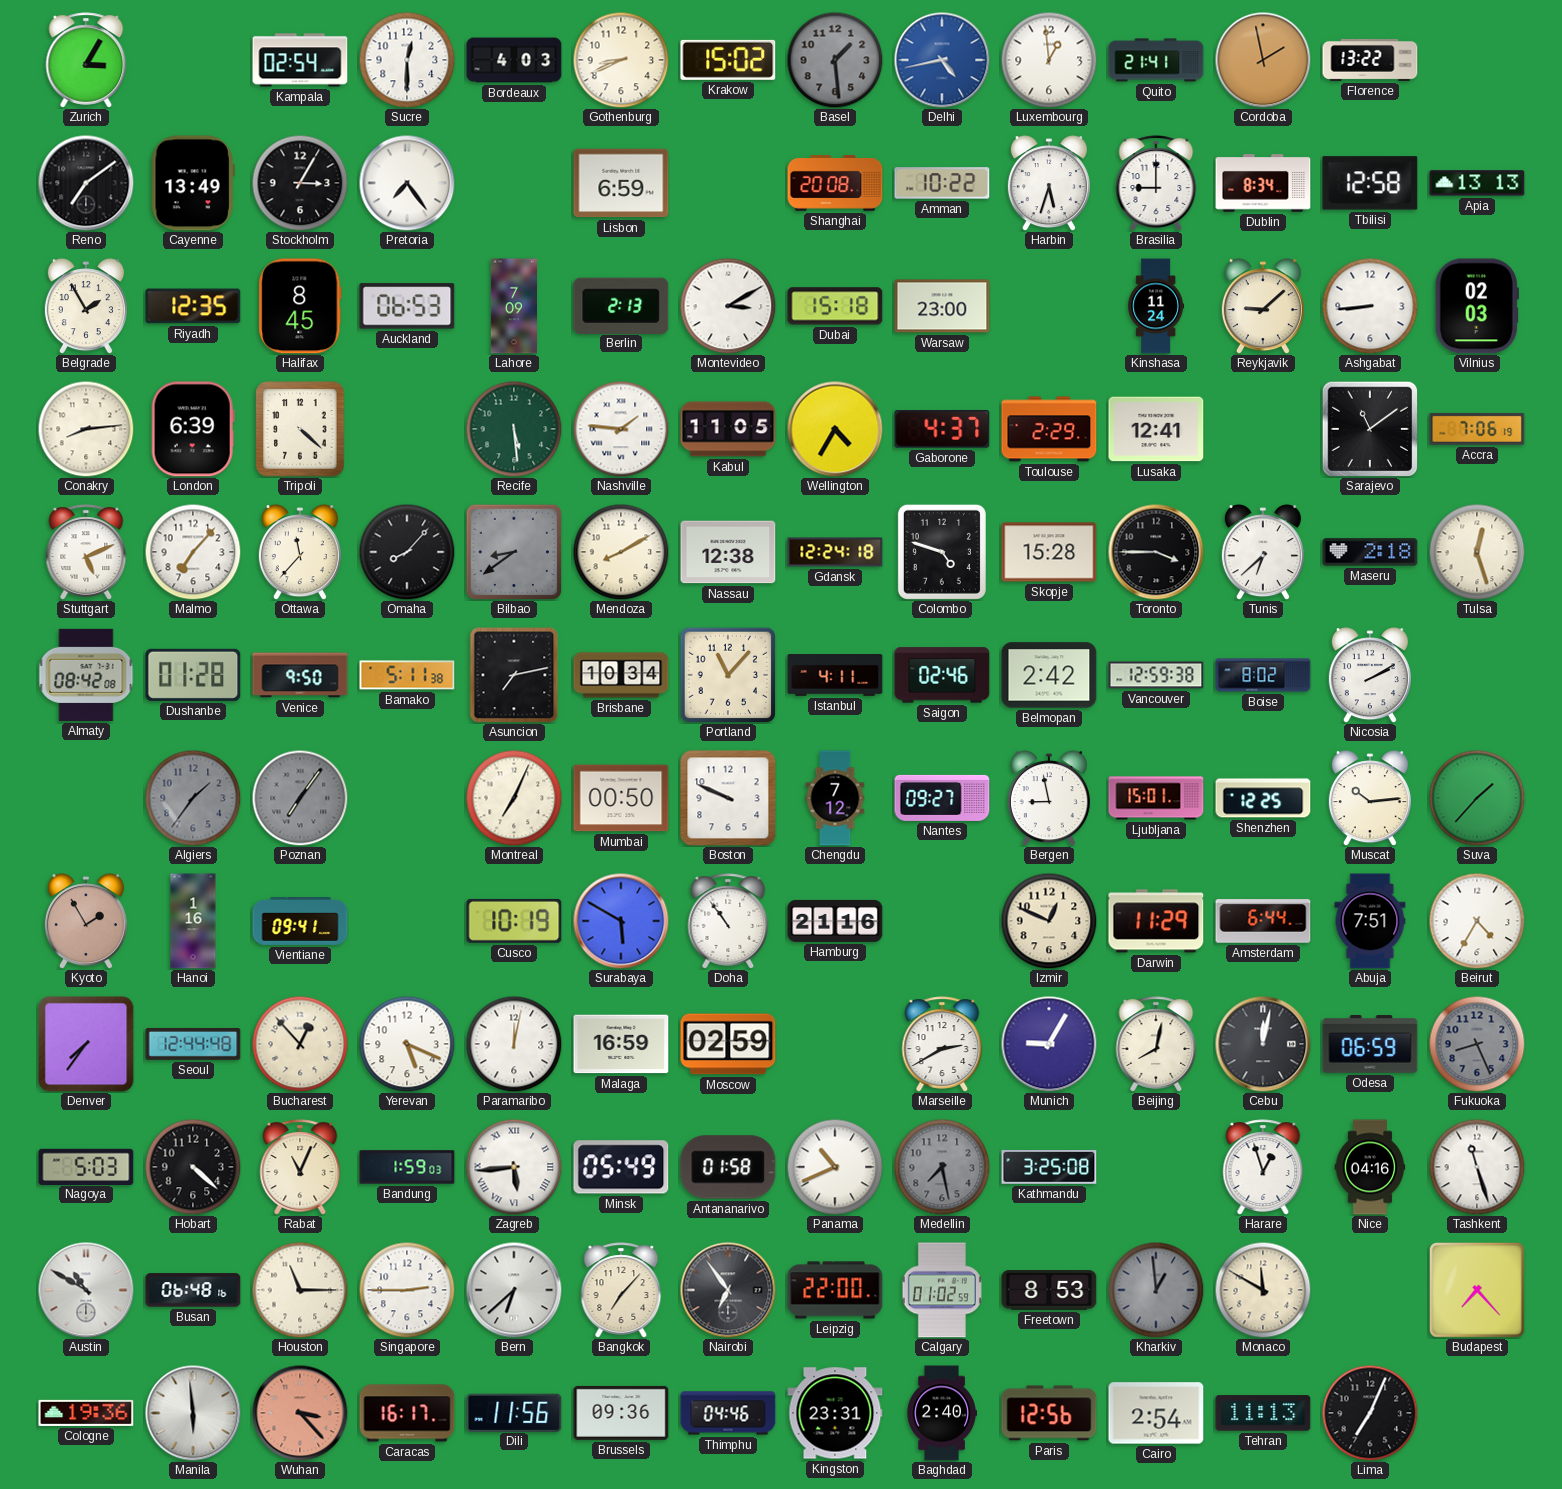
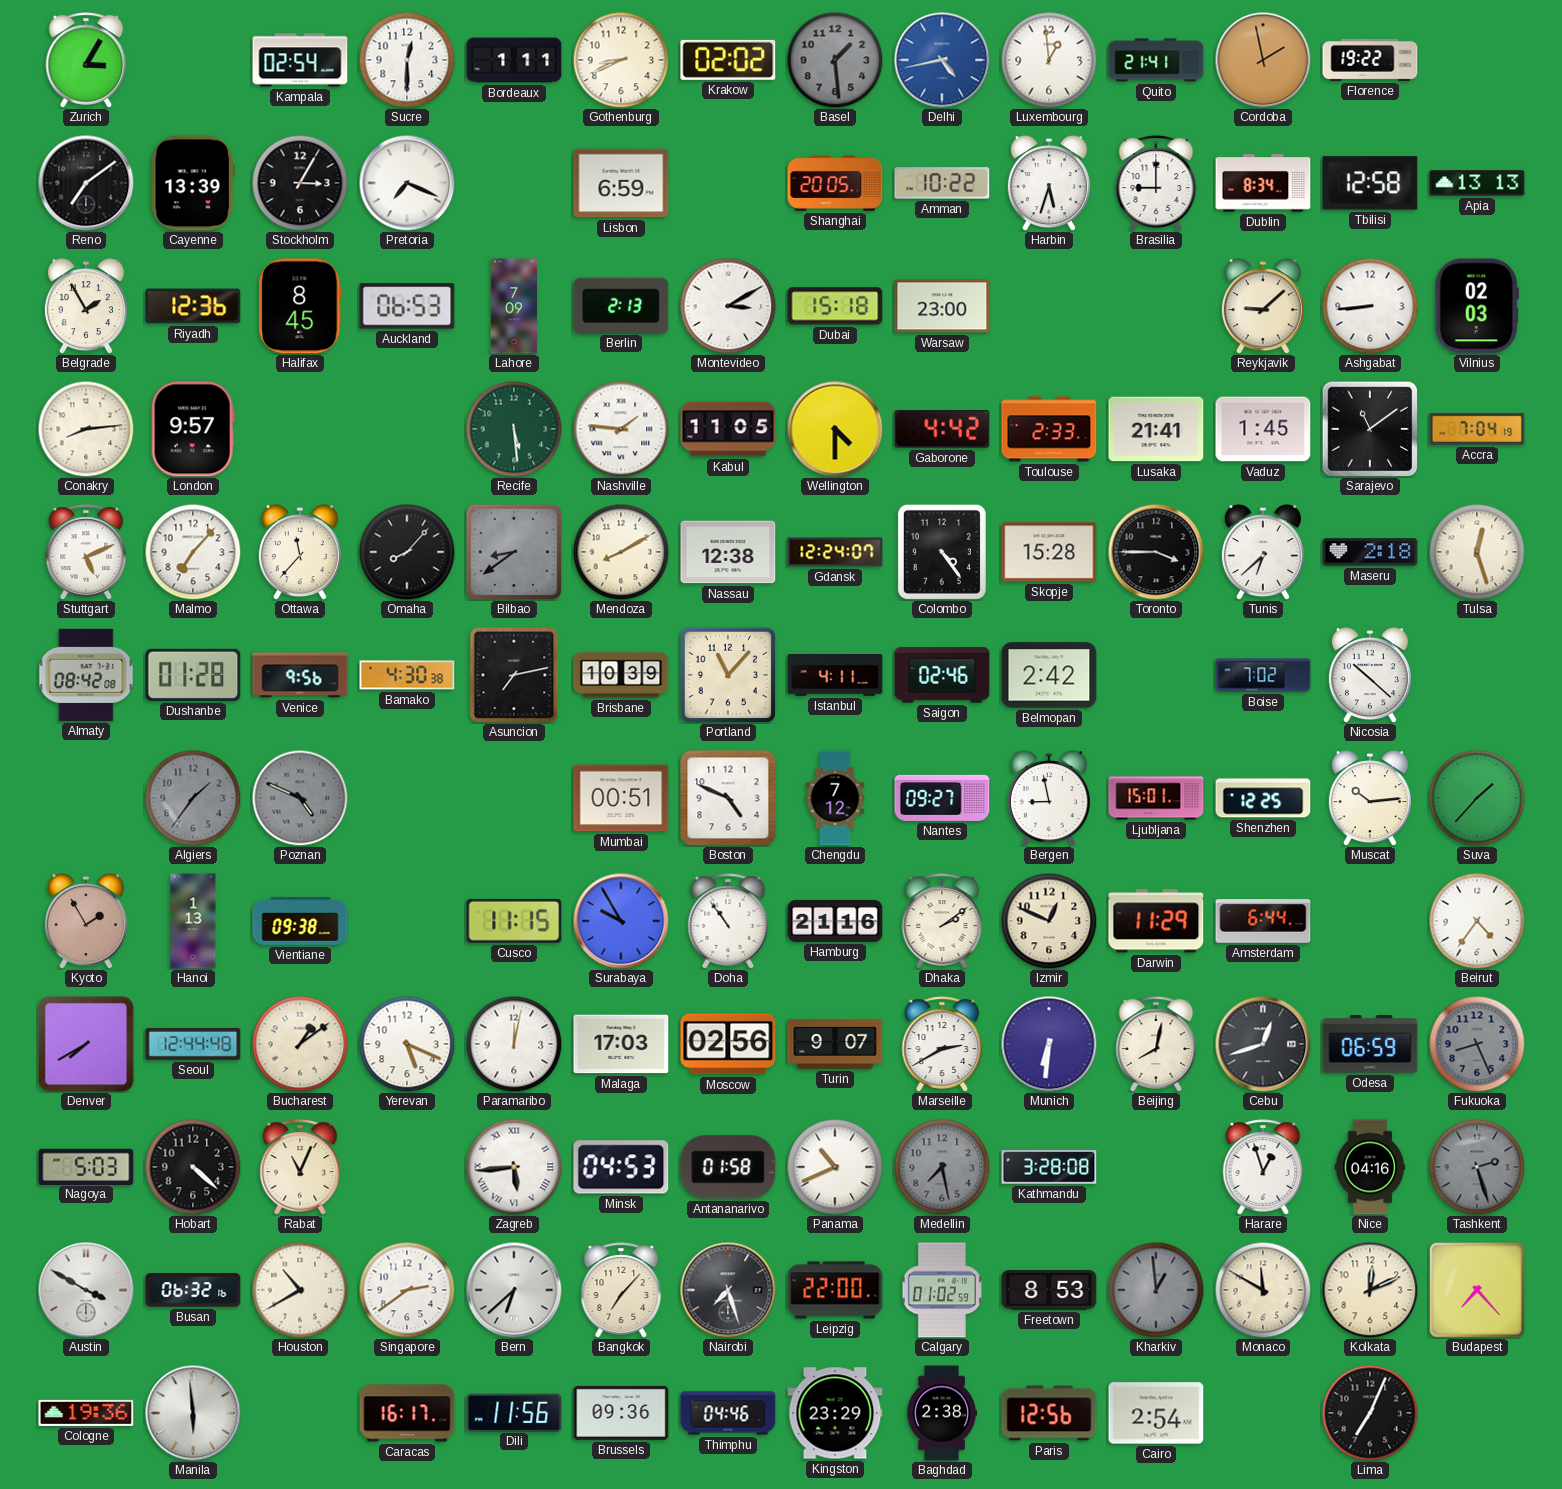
Bordeaux: 4:03 -> 1:11
Krakow: 15:02 -> 02:02
Florence: 13:22 -> 19:22
Cayenne: 13:49 -> 13:39
Pretoria: 7:24 -> 7:19
Shanghai: 20:08 -> 20:05
Riyadh: 12:35 -> 12:36
Kinshasa: 11:24 -> none
London: 6:39 -> 9:57
Tripoli: 4:22 -> none
Wellington: 4:35 -> 4:30
Gaborone: 4:37 -> 4:42
Toulouse: 2:29 -> 2:33
Lusaka: 12:41 -> 21:41
Vaduz: none -> 1:45
Accra: 7:06 -> 7:04
Gdansk: 12:24:18 -> 12:24:07
Colombo: 4:48 -> 4:24
Venice: 9:50 -> 9:56
Bamako: 5:11 -> 4:30
Brisbane: 10:34 -> 10:39
Vancouver: 12:59 -> none
Boise: 8:02 -> 7:02
Nicosia: 2:10 -> 10:22
Poznan: 7:06 -> 4:49
Montreal: 7:04 -> none
Mumbai: 00:50 -> 00:51
Boston: 9:49 -> 4:49
Hanoi: 1:16 -> 1:13
Vientiane: 09:41 -> 09:38
Cusco: 10:19 -> 11:15
Surabaya: 5:50 -> 9:55
Dhaka: none -> 2:09
Abuja: 7:51 -> none
Beirut: 4:35 -> 4:36
Denver: 7:36 -> 7:40
Bucharest: 12:53 -> 1:09
Malaga: 16:59 -> 17:03
Moscow: 02:59 -> 02:56
Turin: none -> 9:07
Munich: 9:05 -> 6:31
Cebu: 12:02 -> 12:42
Bandung: 1:59 -> none
Minsk: 05:49 -> 04:53
Kathmandu: 3:25 -> 3:28
Tashkent: 11:27 -> 2:27
Tashkent dial: white -> grey
Austin: 10:50 -> 3:50
Busan: 06:48 -> 06:32
Houston: 11:15 -> 10:40
Singapore: 2:45 -> 2:39
Nairobi: 6:54 -> 7:27
Kolkata: none -> 12:11
Wuhan: 3:23 -> none
Kingston: 23:31 -> 23:29
Baghdad: 2:40 -> 2:38
Tehran: 11:13 -> none
